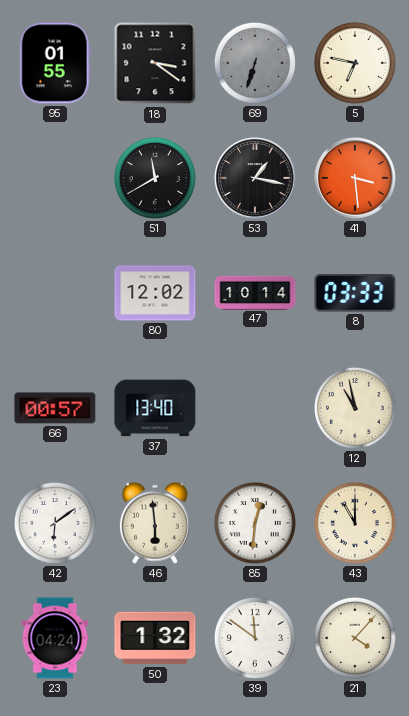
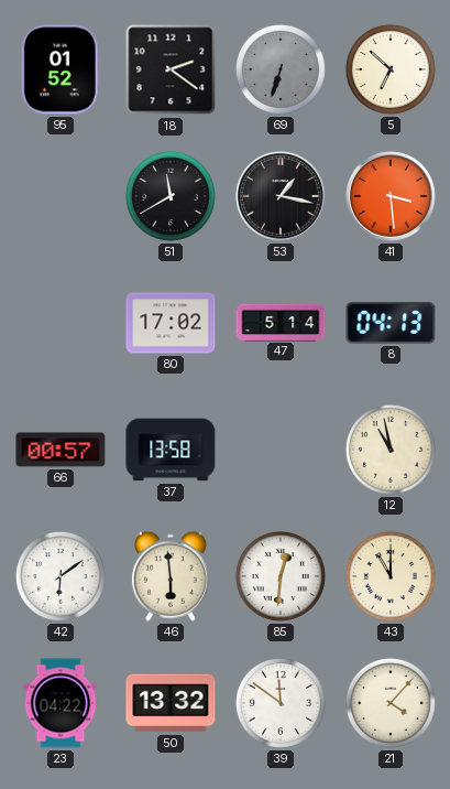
95: 01:55 -> 01:52
18: 3:21 -> 2:21
5: 6:47 -> 6:52
80: 12:02 -> 17:02
47: 10:14 -> 5:14
8: 03:33 -> 04:13
37: 13:40 -> 13:58
23: 04:24 -> 04:22
50: 1:32 -> 13:32
